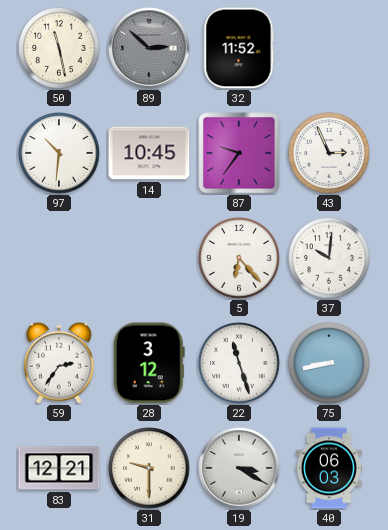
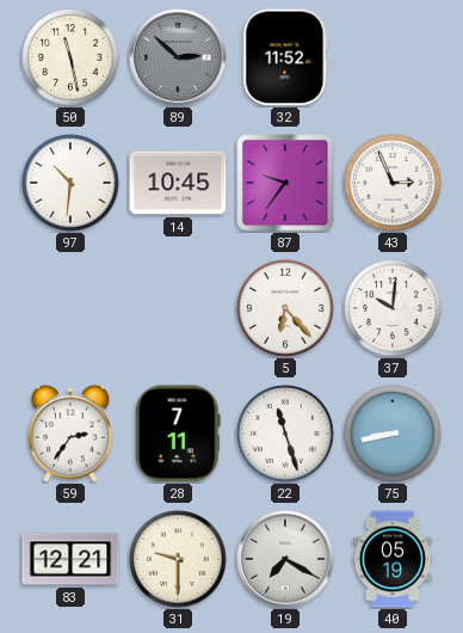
28: 3:12 -> 7:11
19: 3:20 -> 7:20
40: 06:03 -> 05:19
